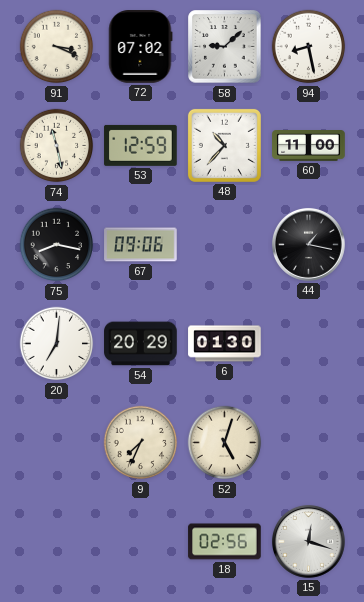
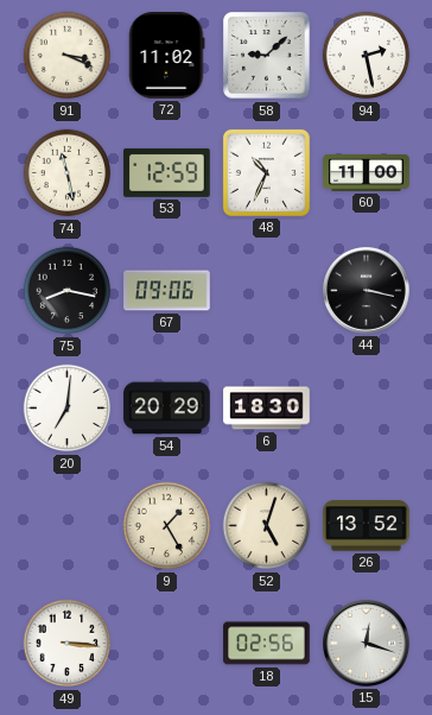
72: 07:02 -> 11:02
94: 8:28 -> 2:28
48: 10:37 -> 10:34
44: 1:17 -> 3:17
6: 01:30 -> 18:30
9: 7:34 -> 1:25
26: none -> 13:52
49: none -> 3:16
